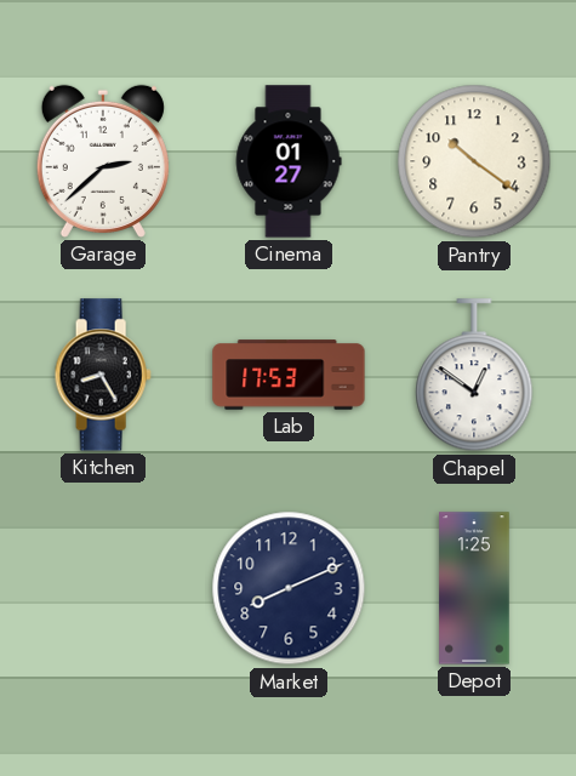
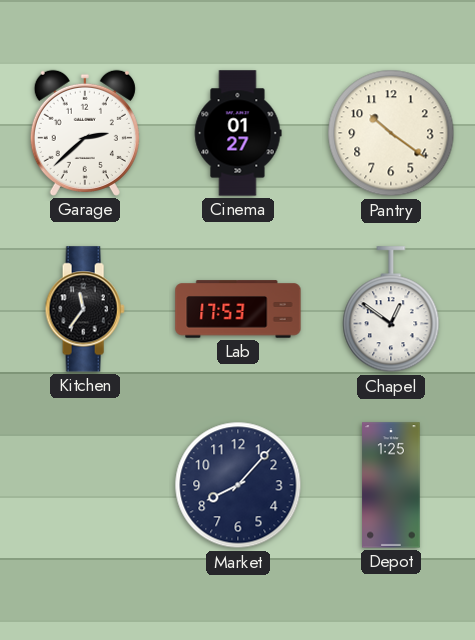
Kitchen: 8:25 -> 11:36
Market: 8:11 -> 8:07
